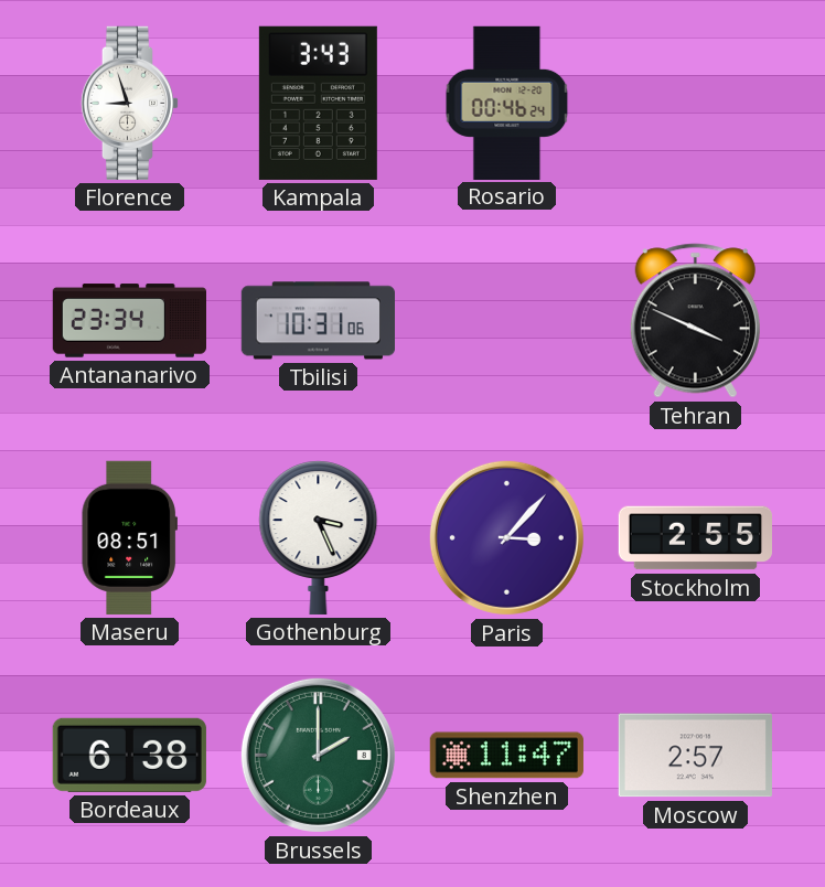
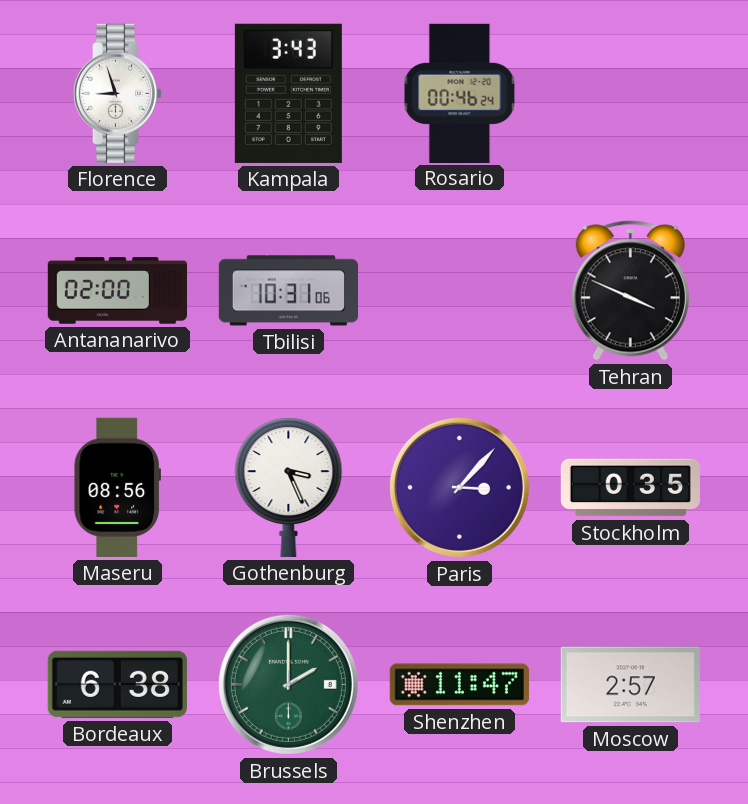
Antananarivo: 23:34 -> 02:00
Maseru: 08:51 -> 08:56
Stockholm: 2:55 -> 0:35
